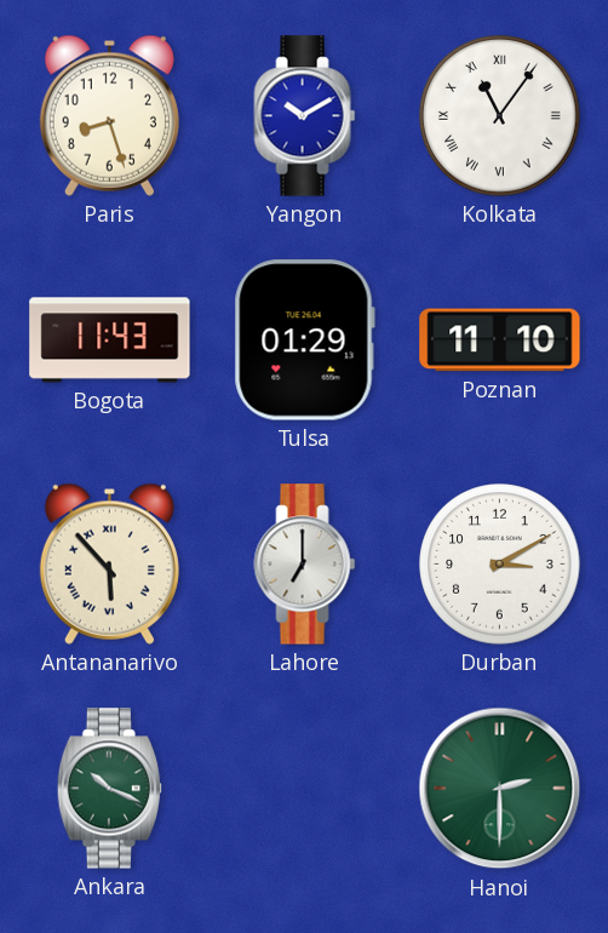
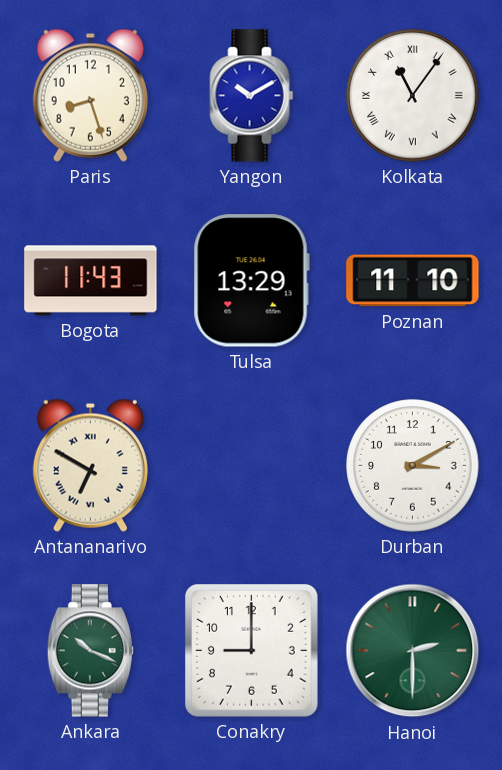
Tulsa: 01:29 -> 13:29
Antananarivo: 5:53 -> 6:50
Lahore: 7:00 -> none
Conakry: none -> 9:00
